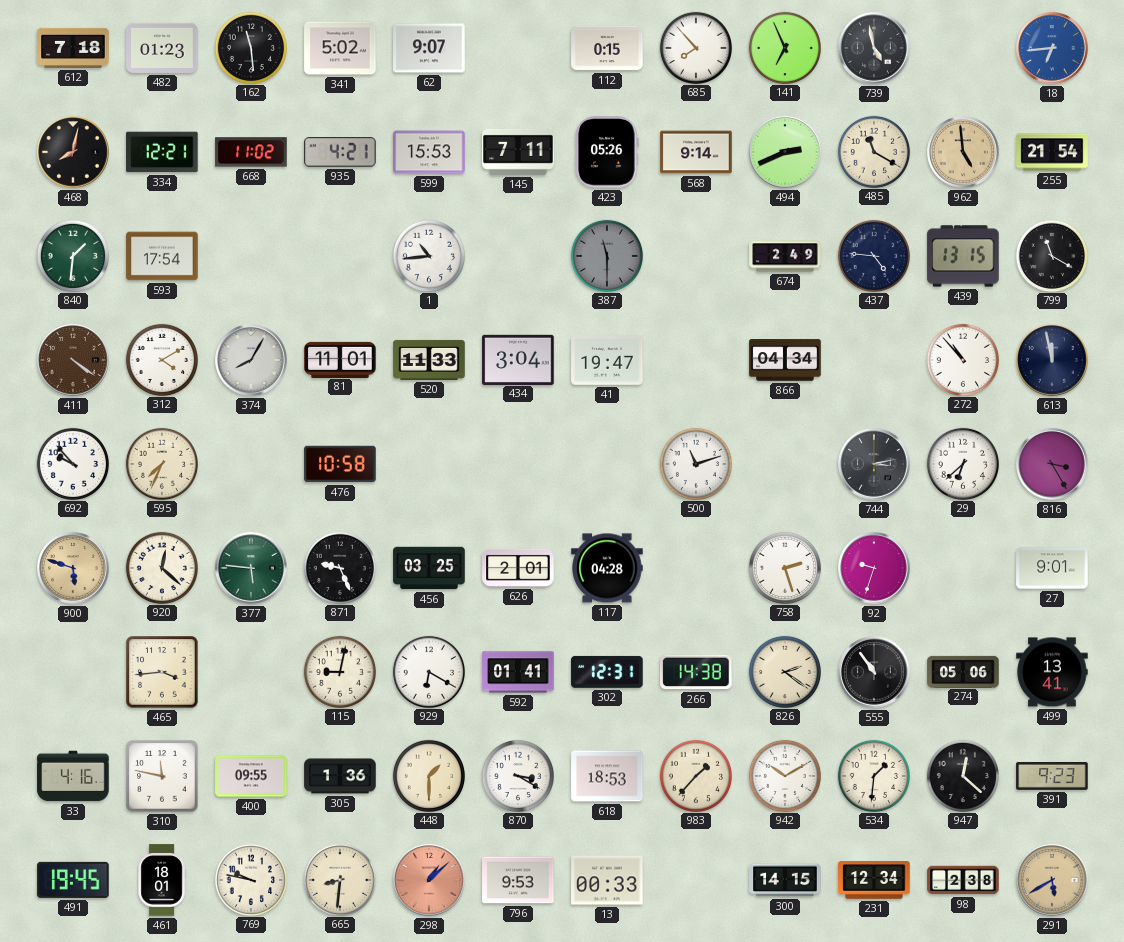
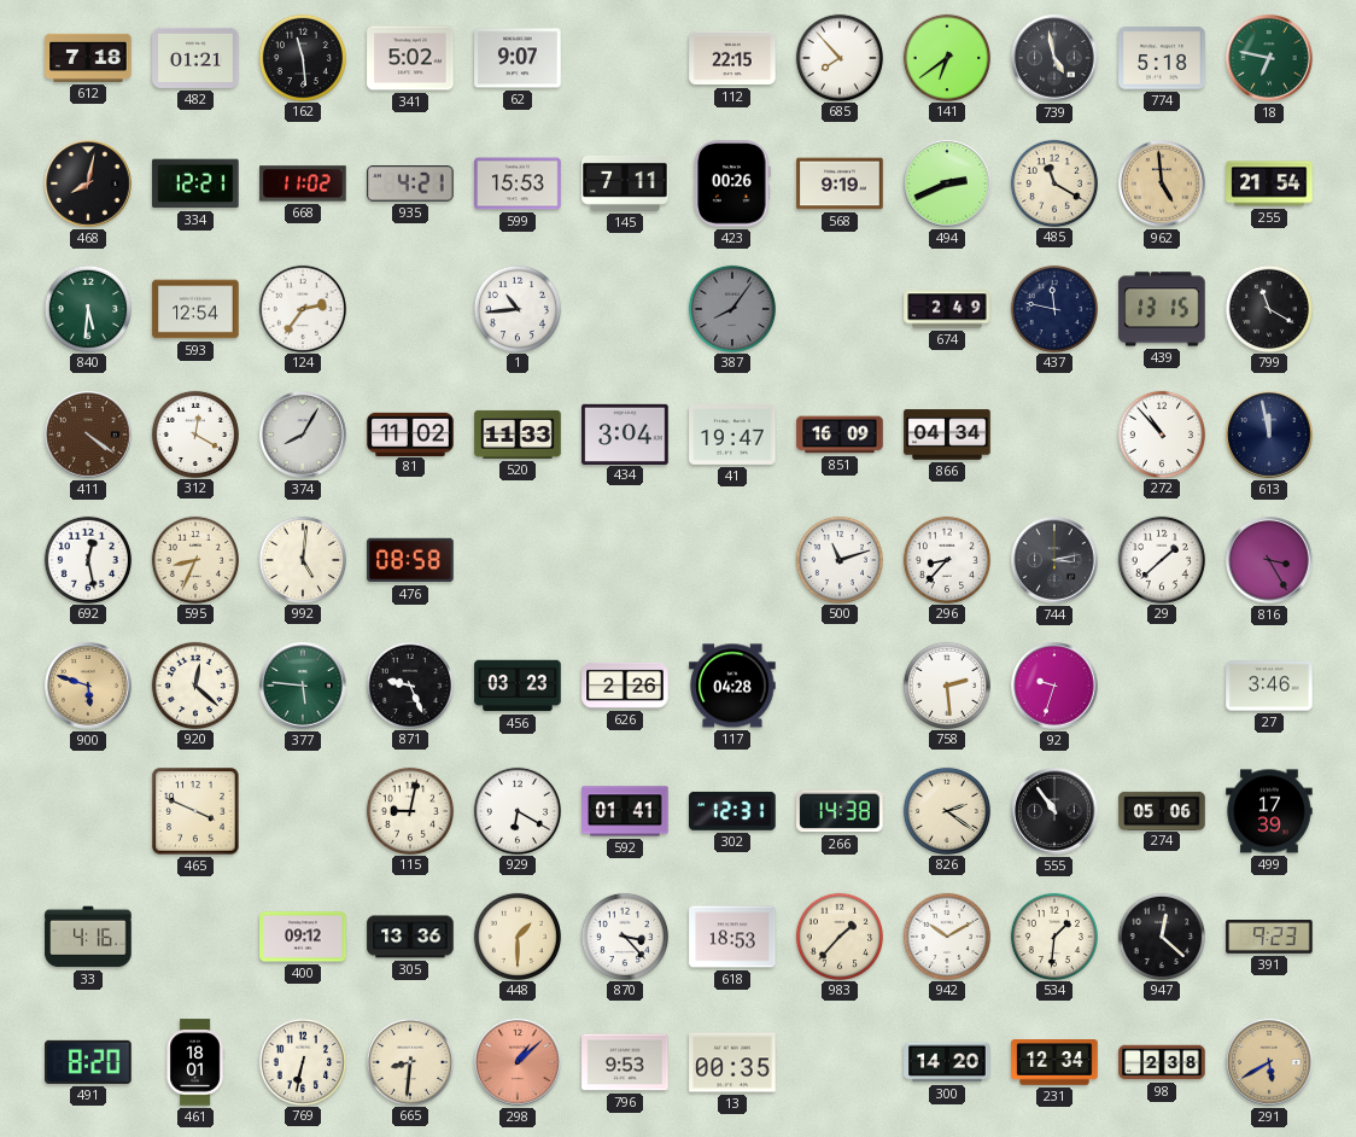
482: 01:23 -> 01:21
112: 0:15 -> 22:15
141: 6:56 -> 6:39
774: none -> 5:18
18: 6:44 -> 6:47
18 dial: blue -> green
423: 05:26 -> 00:26
568: 9:14 -> 9:19
840: 1:31 -> 5:31
593: 17:54 -> 12:54
124: none -> 2:36
387: 11:30 -> 8:06
437: 4:46 -> 11:47
312: 4:10 -> 12:20
81: 11:01 -> 11:02
851: none -> 16:09
692: 9:53 -> 12:28
595: 7:34 -> 8:34
992: none -> 5:01
476: 10:58 -> 08:58
296: none -> 8:37
29: 6:38 -> 1:38
456: 03:25 -> 03:23
626: 2:01 -> 2:26
758: 2:27 -> 2:29
27: 9:01 -> 3:46
465: 3:44 -> 3:49
499: 13:41 -> 17:39
310: 11:47 -> none
400: 09:55 -> 09:12
305: 1:36 -> 13:36
870: 3:20 -> 3:23
491: 19:45 -> 8:20
769: 9:47 -> 6:32
13: 00:33 -> 00:35
300: 14:15 -> 14:20
